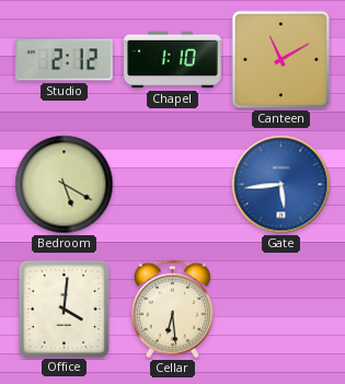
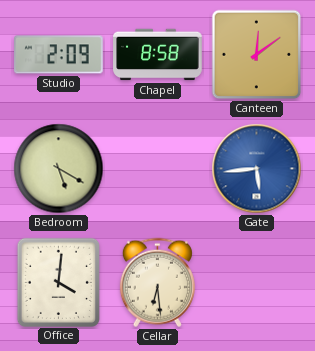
Studio: 2:12 -> 2:09
Chapel: 1:10 -> 8:58
Canteen: 11:10 -> 12:09
